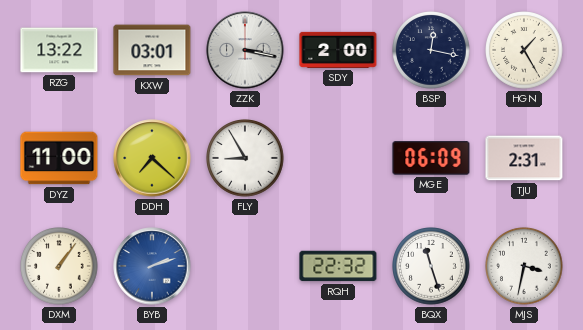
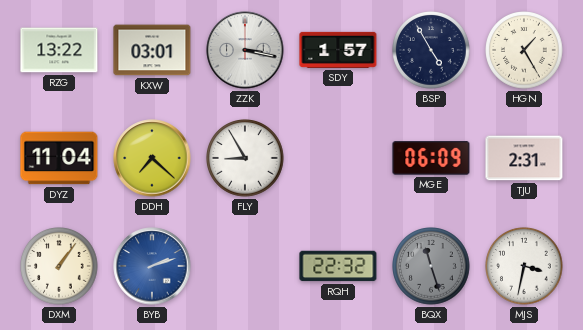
SDY: 2:00 -> 1:57
BSP: 12:17 -> 4:55
DYZ: 11:00 -> 11:04
BQX dial: white -> grey
